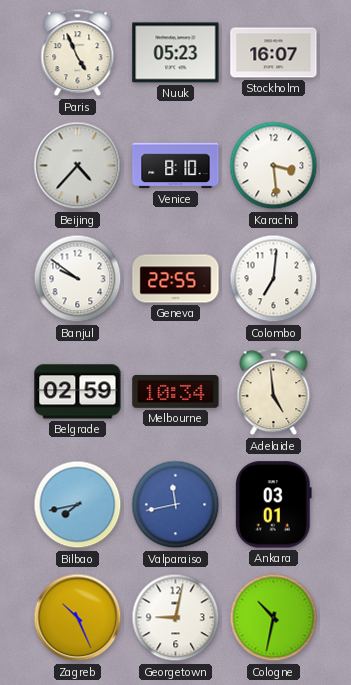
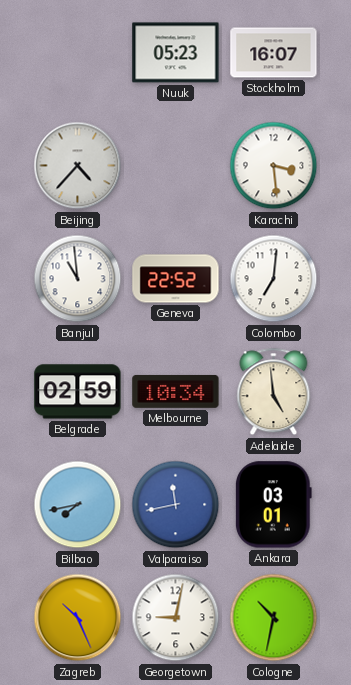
Paris: 4:56 -> none
Venice: 8:10 -> none
Banjul: 9:51 -> 10:59
Geneva: 22:55 -> 22:52
